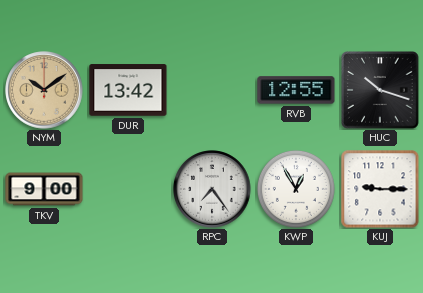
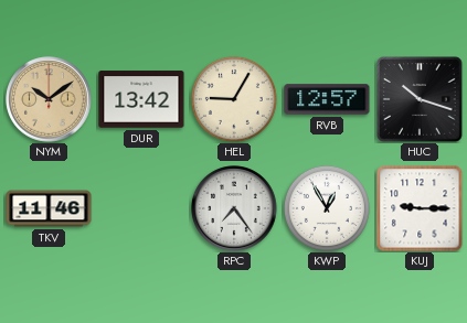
HEL: none -> 9:05
RVB: 12:55 -> 12:57
TKV: 9:00 -> 11:46
